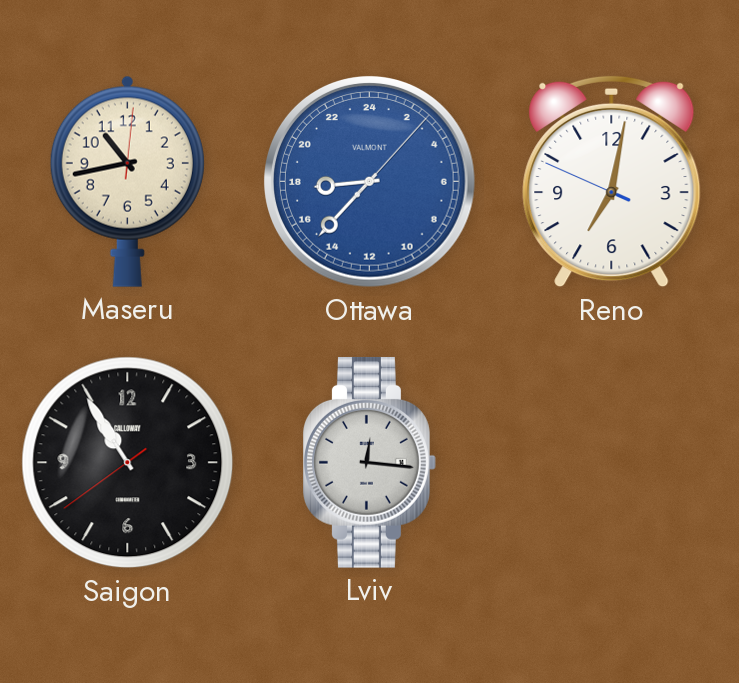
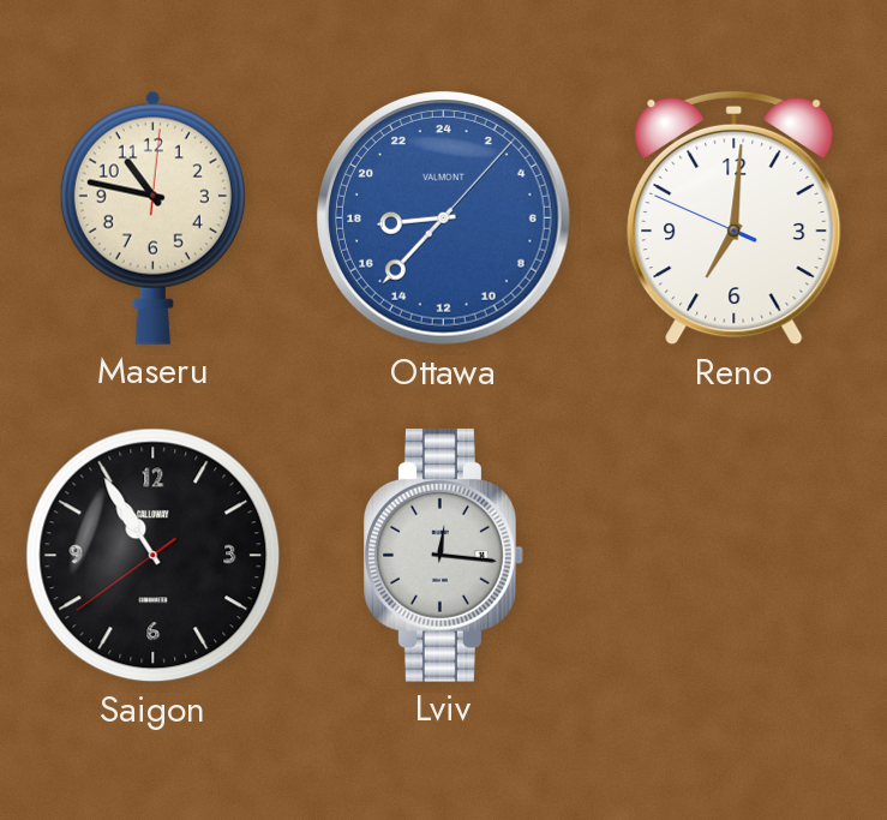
Maseru: 10:43 -> 10:47
Reno: 7:01 -> 7:00
